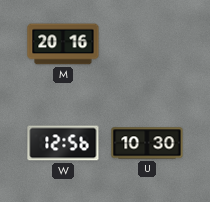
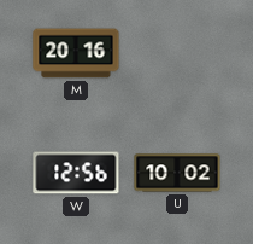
U: 10:30 -> 10:02
